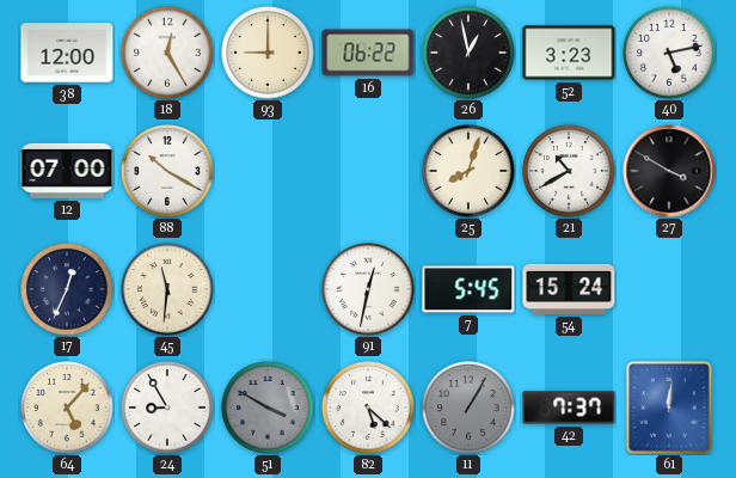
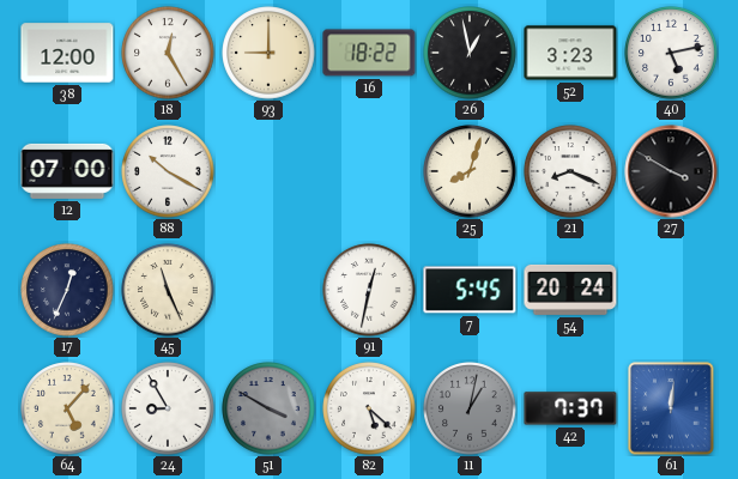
16: 06:22 -> 18:22
21: 10:40 -> 8:19
45: 11:31 -> 11:26
54: 15:24 -> 20:24
11: 1:05 -> 1:02
